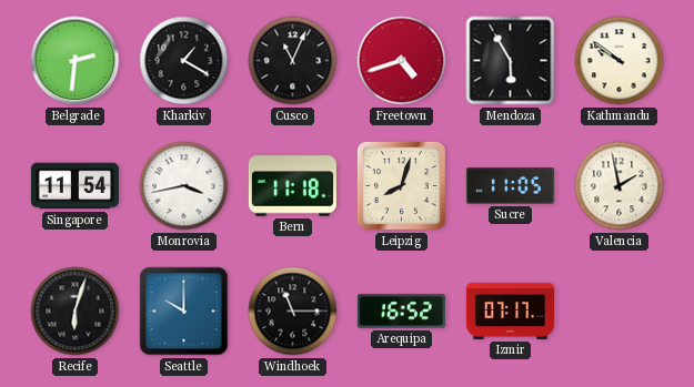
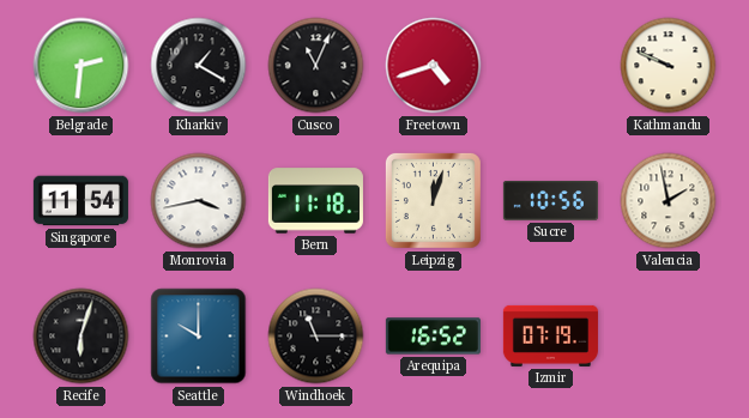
Mendoza: 5:55 -> none
Kathmandu: 9:51 -> 9:49
Leipzig: 8:03 -> 12:03
Sucre: 11:05 -> 10:56
Izmir: 07:17 -> 07:19
